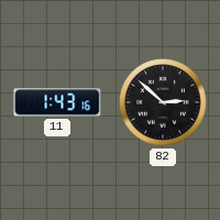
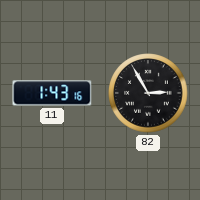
82: 2:52 -> 2:55
